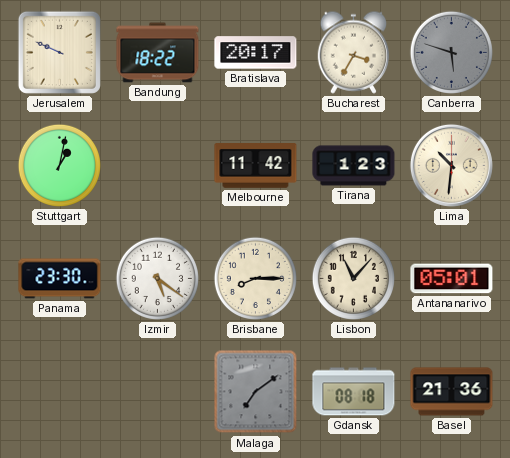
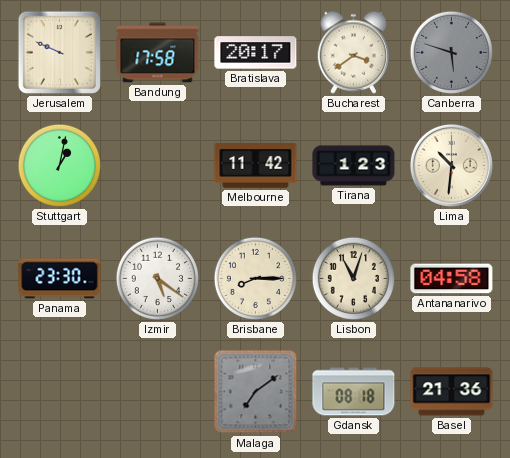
Bandung: 18:22 -> 17:58
Bucharest: 3:35 -> 3:39
Lisbon: 11:07 -> 11:03
Antananarivo: 05:01 -> 04:58
